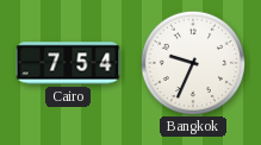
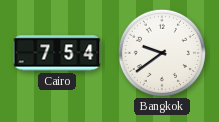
Bangkok: 9:34 -> 9:39
